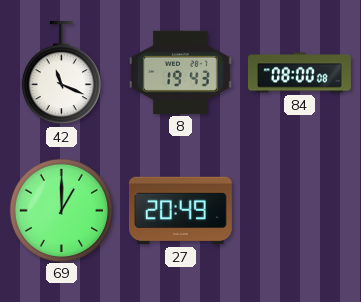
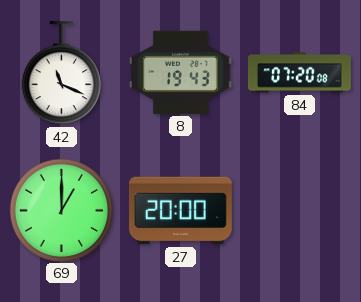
84: 08:00 -> 07:20
27: 20:49 -> 20:00
